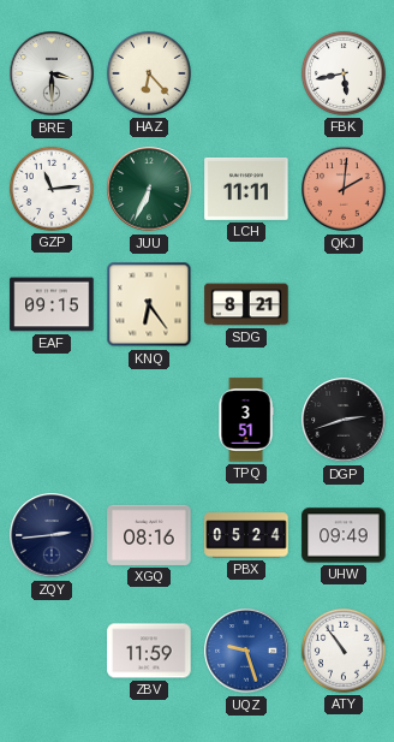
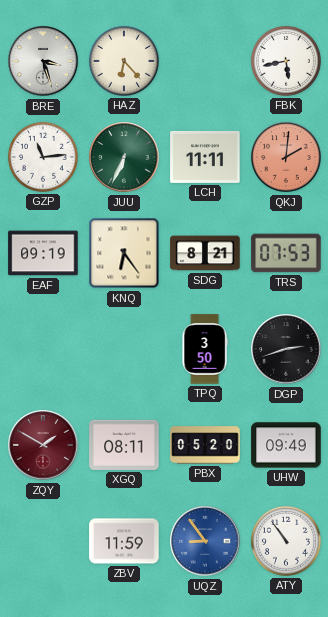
BRE: 3:30 -> 3:27
EAF: 09:15 -> 09:19
TRS: none -> 07:53
TPQ: 3:51 -> 3:50
ZQY: 2:44 -> 1:50
ZQY dial: navy -> burgundy
XGQ: 08:16 -> 08:11
PBX: 05:24 -> 05:20
UQZ: 9:27 -> 8:54
